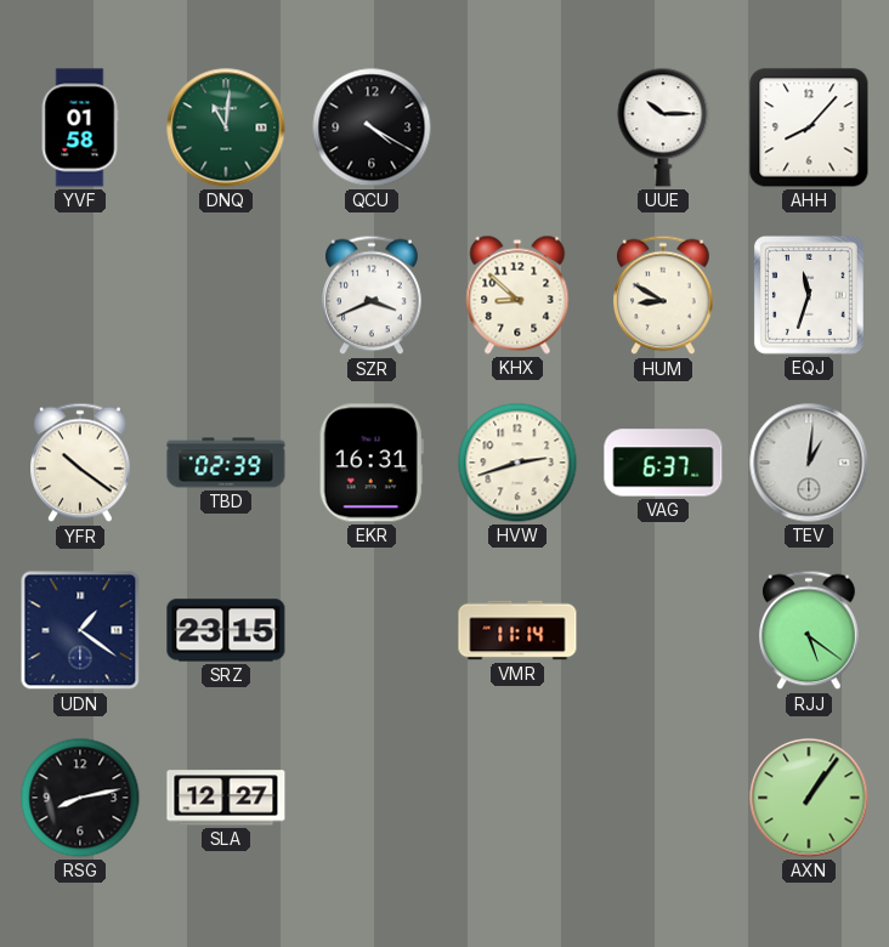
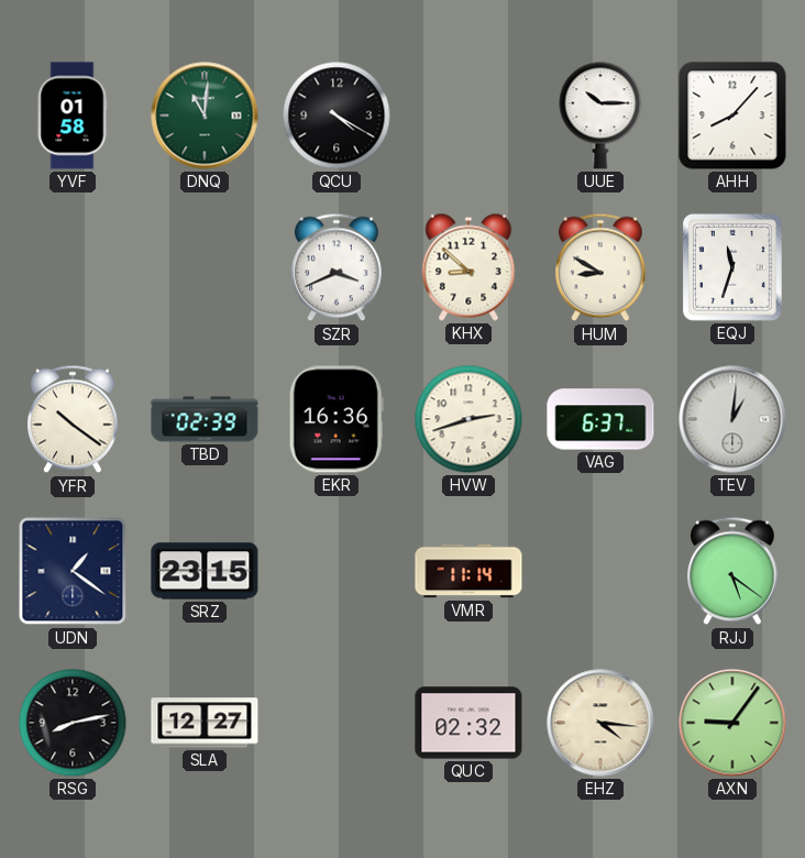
EKR: 16:31 -> 16:36
QUC: none -> 02:32
EHZ: none -> 4:16
AXN: 1:06 -> 9:06
